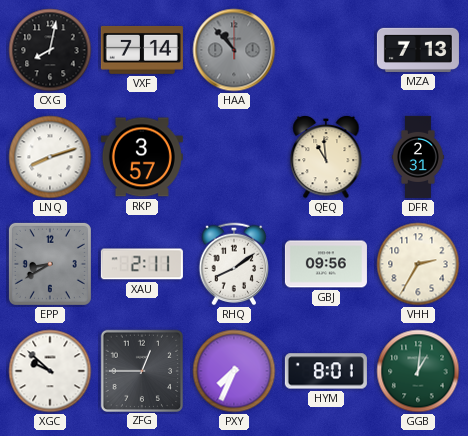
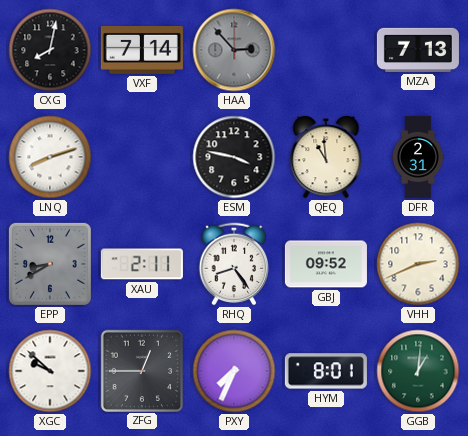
HAA: 10:53 -> 2:53
RKP: 3:57 -> none
ESM: none -> 3:47
RHQ: 8:09 -> 8:24
GBJ: 09:56 -> 09:52
VHH: 2:35 -> 2:41
